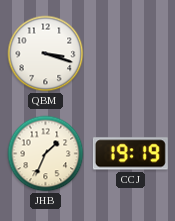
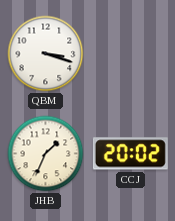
CCJ: 19:19 -> 20:02
